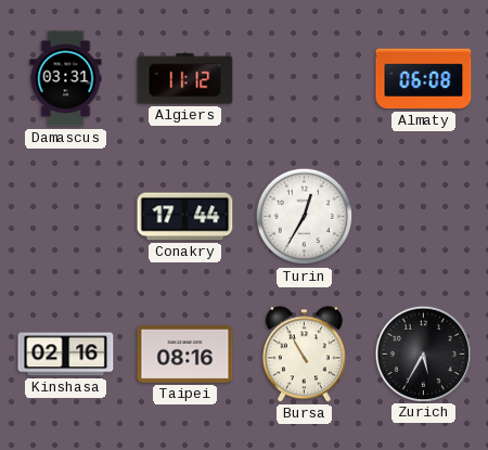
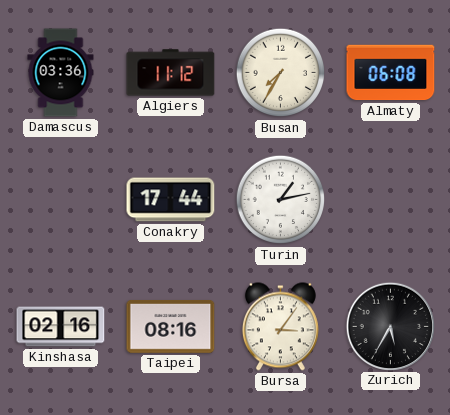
Damascus: 03:31 -> 03:36
Busan: none -> 7:35
Turin: 12:35 -> 1:13
Bursa: 10:55 -> 3:06
